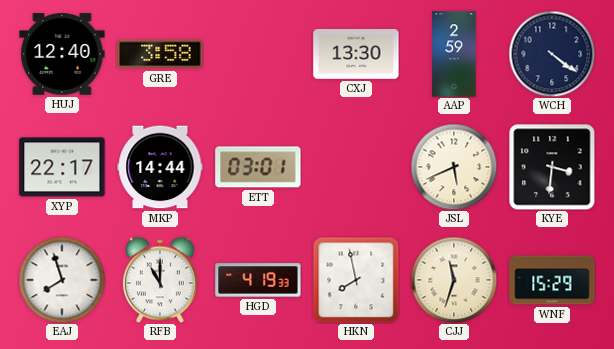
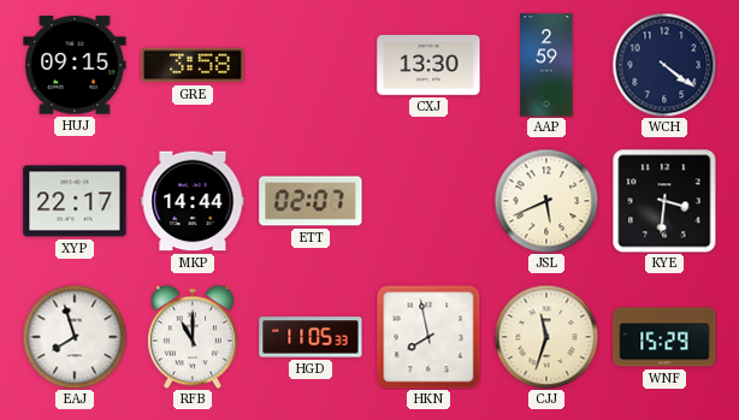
HUJ: 12:40 -> 09:15
ETT: 03:01 -> 02:07
HGD: 4:19 -> 11:05
